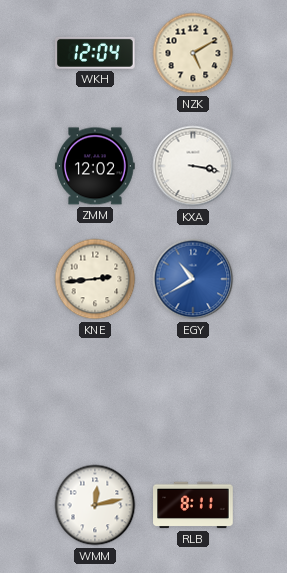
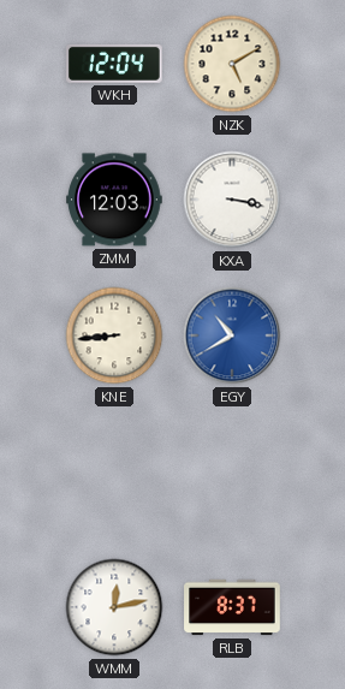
ZMM: 12:02 -> 12:03
KNE: 2:44 -> 8:44
RLB: 8:11 -> 8:37
